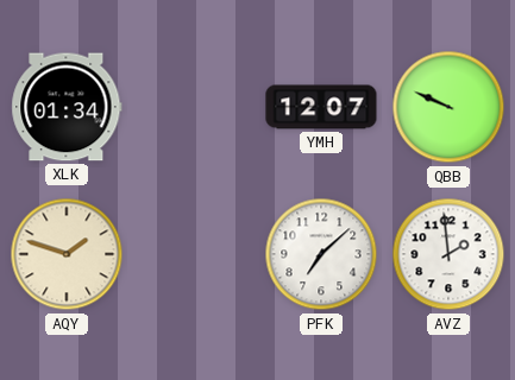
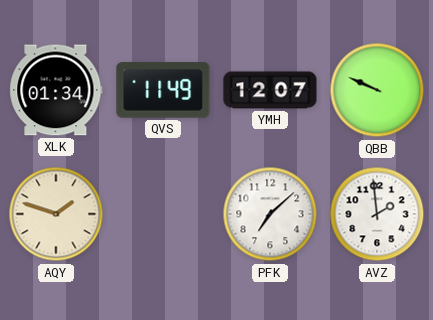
QVS: none -> 11:49
